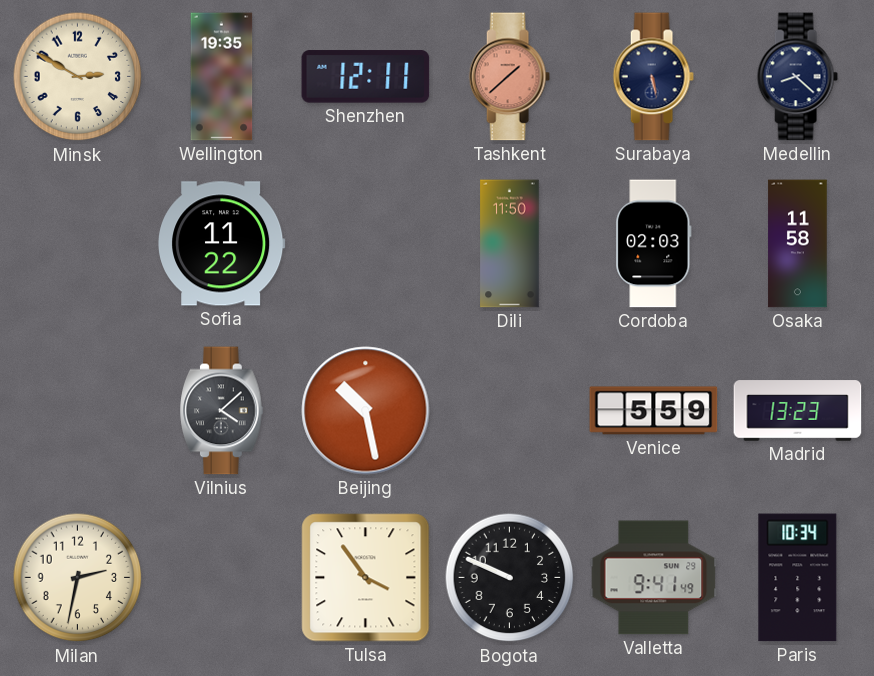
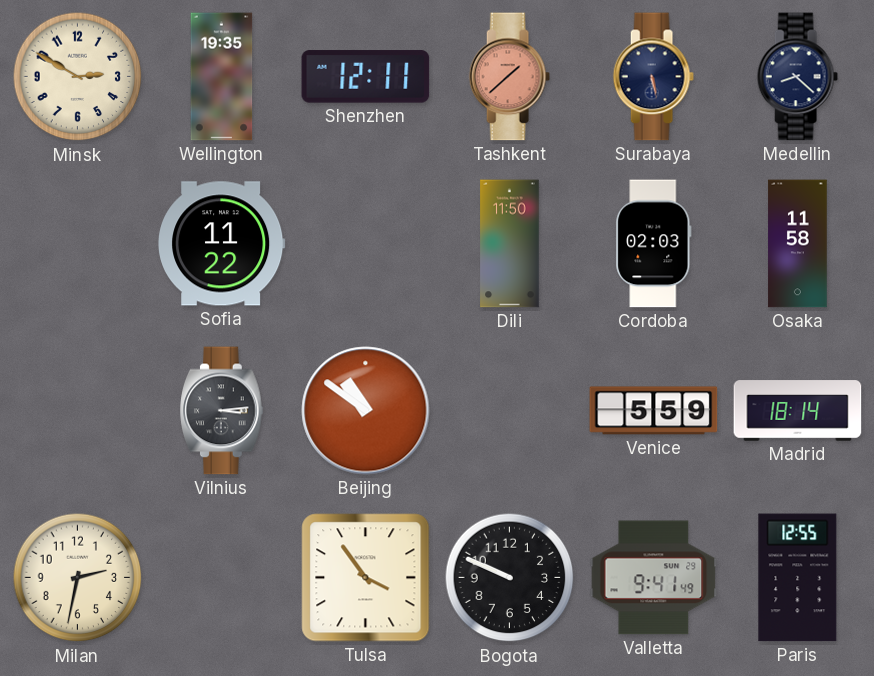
Vilnius: 4:08 -> 3:14
Beijing: 10:28 -> 10:51
Madrid: 13:23 -> 18:14
Paris: 10:34 -> 12:55
